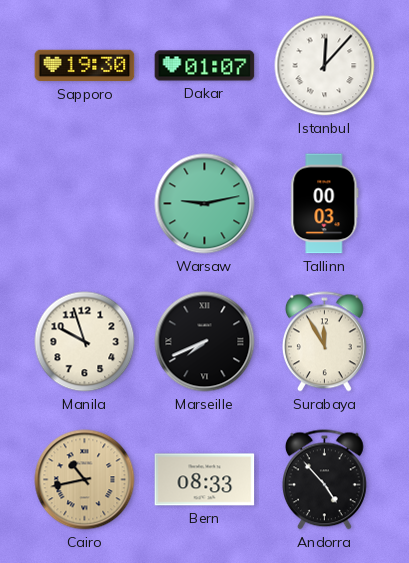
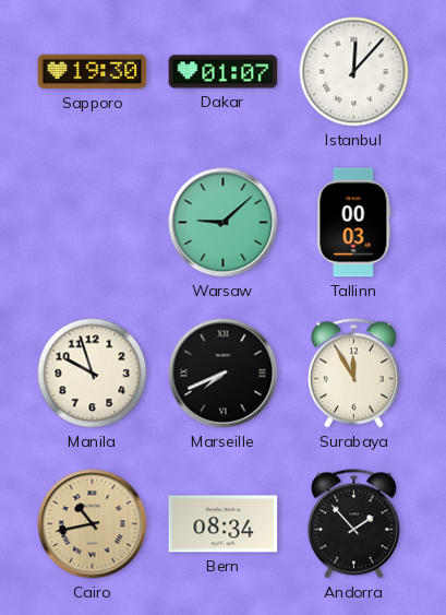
Warsaw: 9:13 -> 9:08
Bern: 08:33 -> 08:34
Andorra: 4:53 -> 1:53
